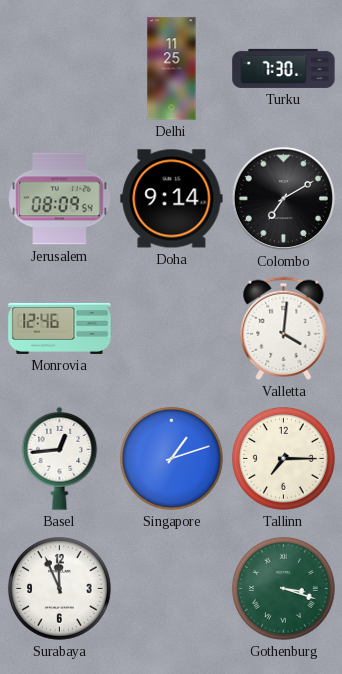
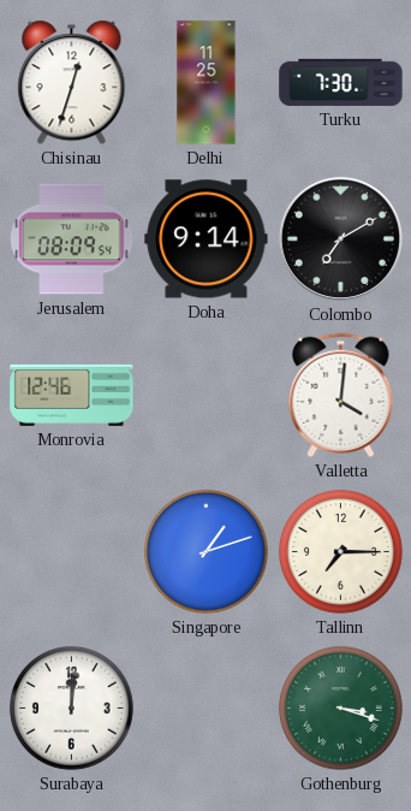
Chisinau: none -> 12:33
Basel: 12:44 -> none
Surabaya: 11:56 -> 12:01
